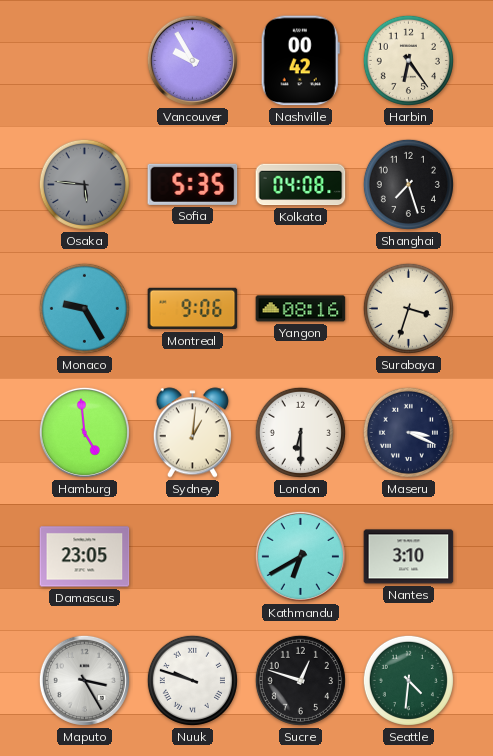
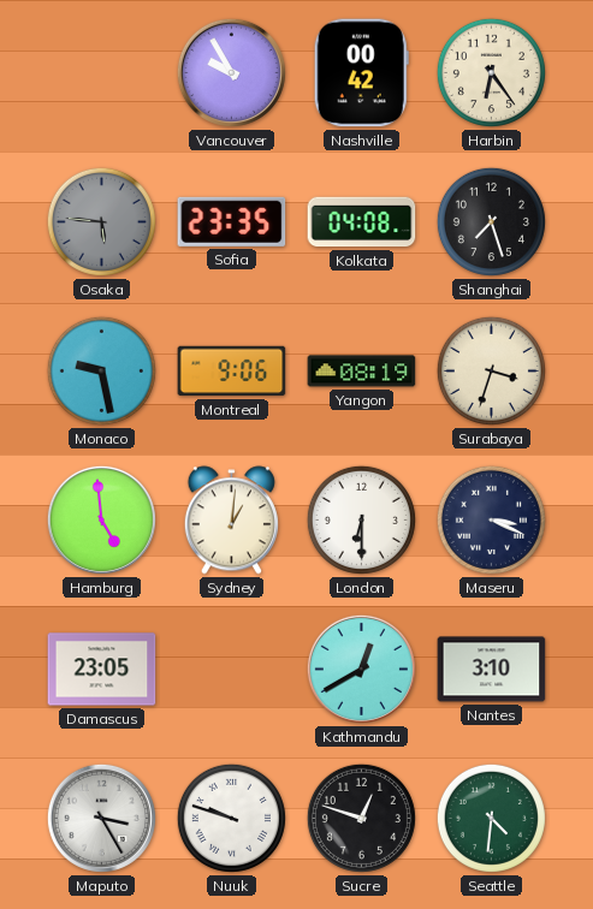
Sofia: 5:35 -> 23:35
Monaco: 9:25 -> 9:28
Yangon: 08:16 -> 08:19
Kathmandu: 6:40 -> 12:40
